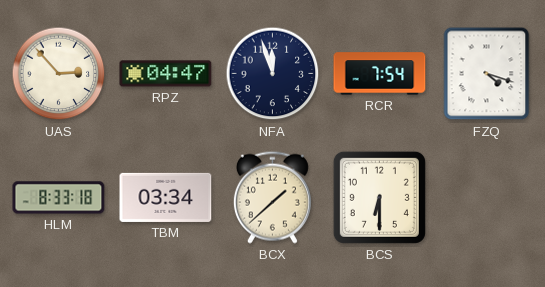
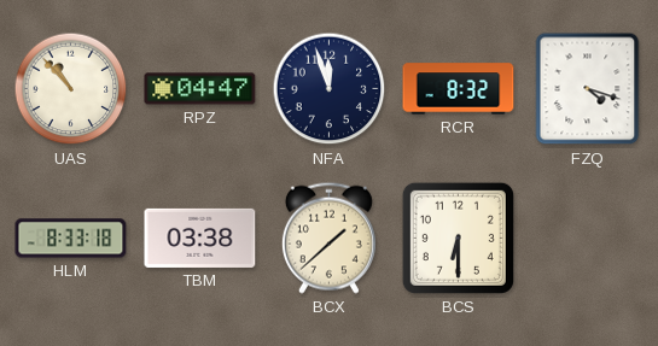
UAS: 2:53 -> 10:53
RCR: 7:54 -> 8:32
TBM: 03:34 -> 03:38
